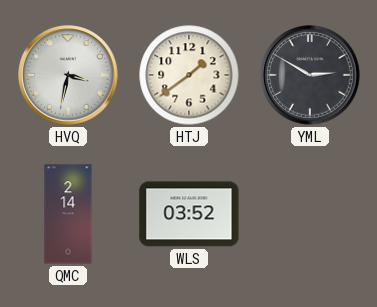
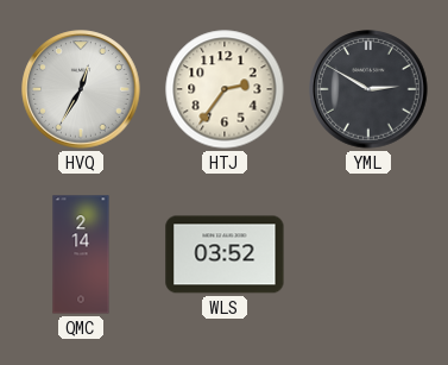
HVQ: 3:32 -> 12:35
HTJ: 1:39 -> 2:36
